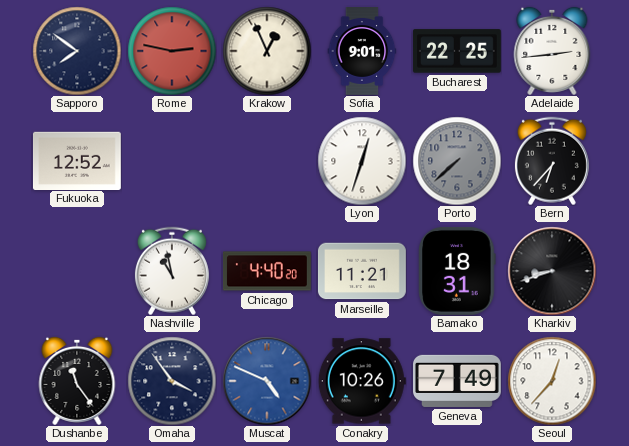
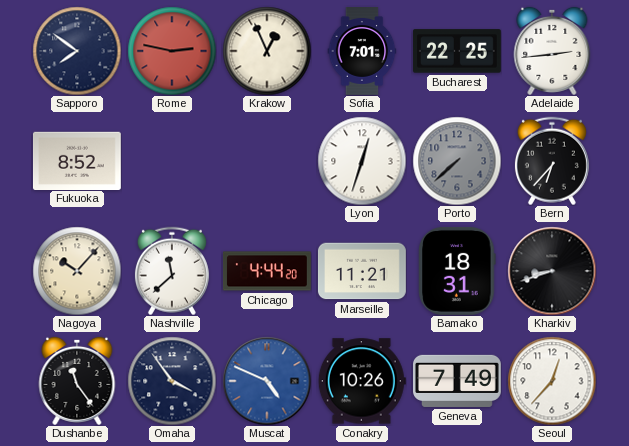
Sofia: 9:01 -> 7:01
Fukuoka: 12:52 -> 8:52
Nagoya: none -> 10:07
Nashville: 10:58 -> 11:38
Chicago: 4:40 -> 4:44
